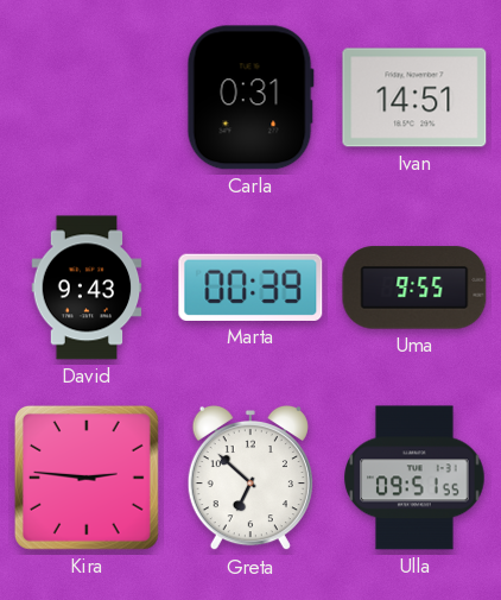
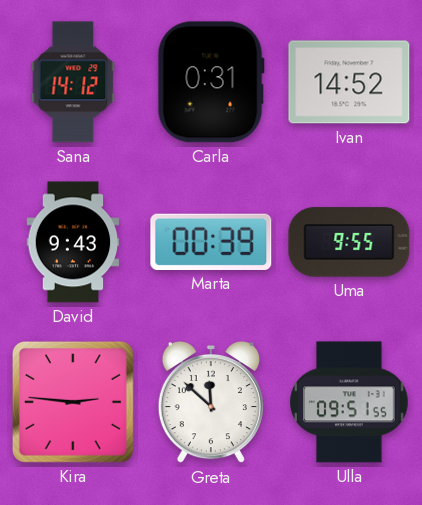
Sana: none -> 14:12
Ivan: 14:51 -> 14:52
Greta: 6:52 -> 11:52
